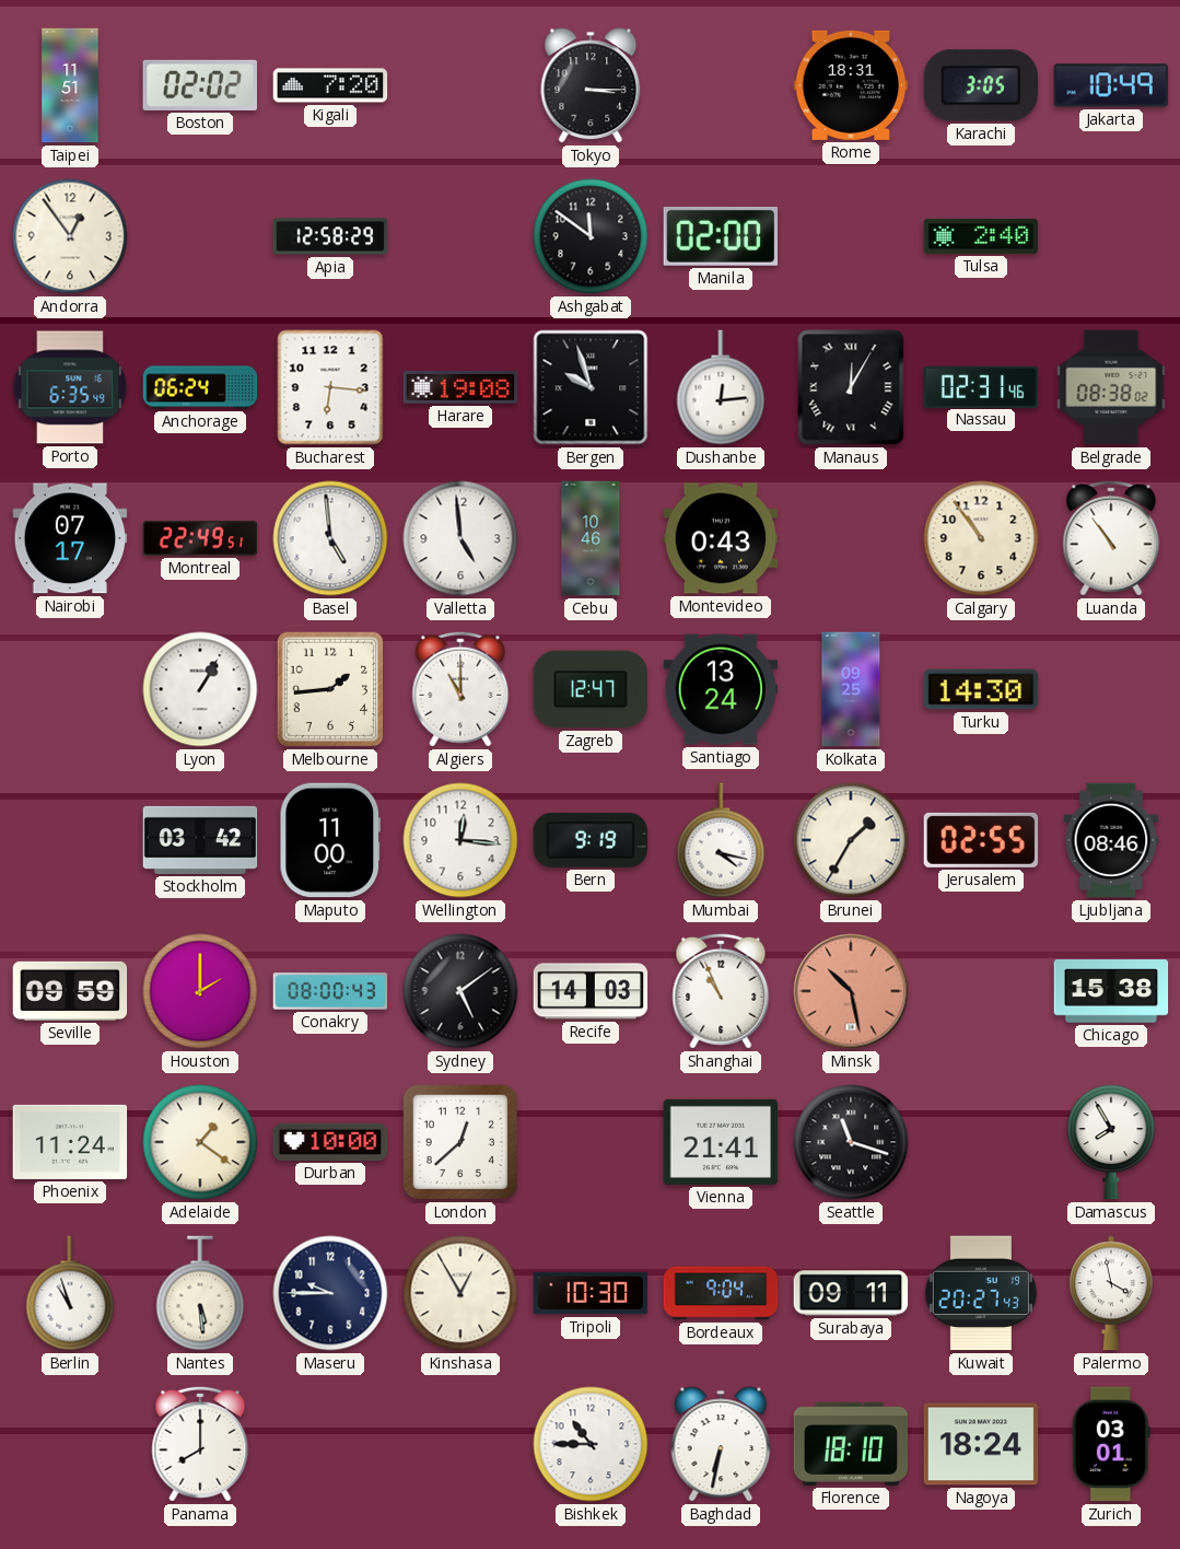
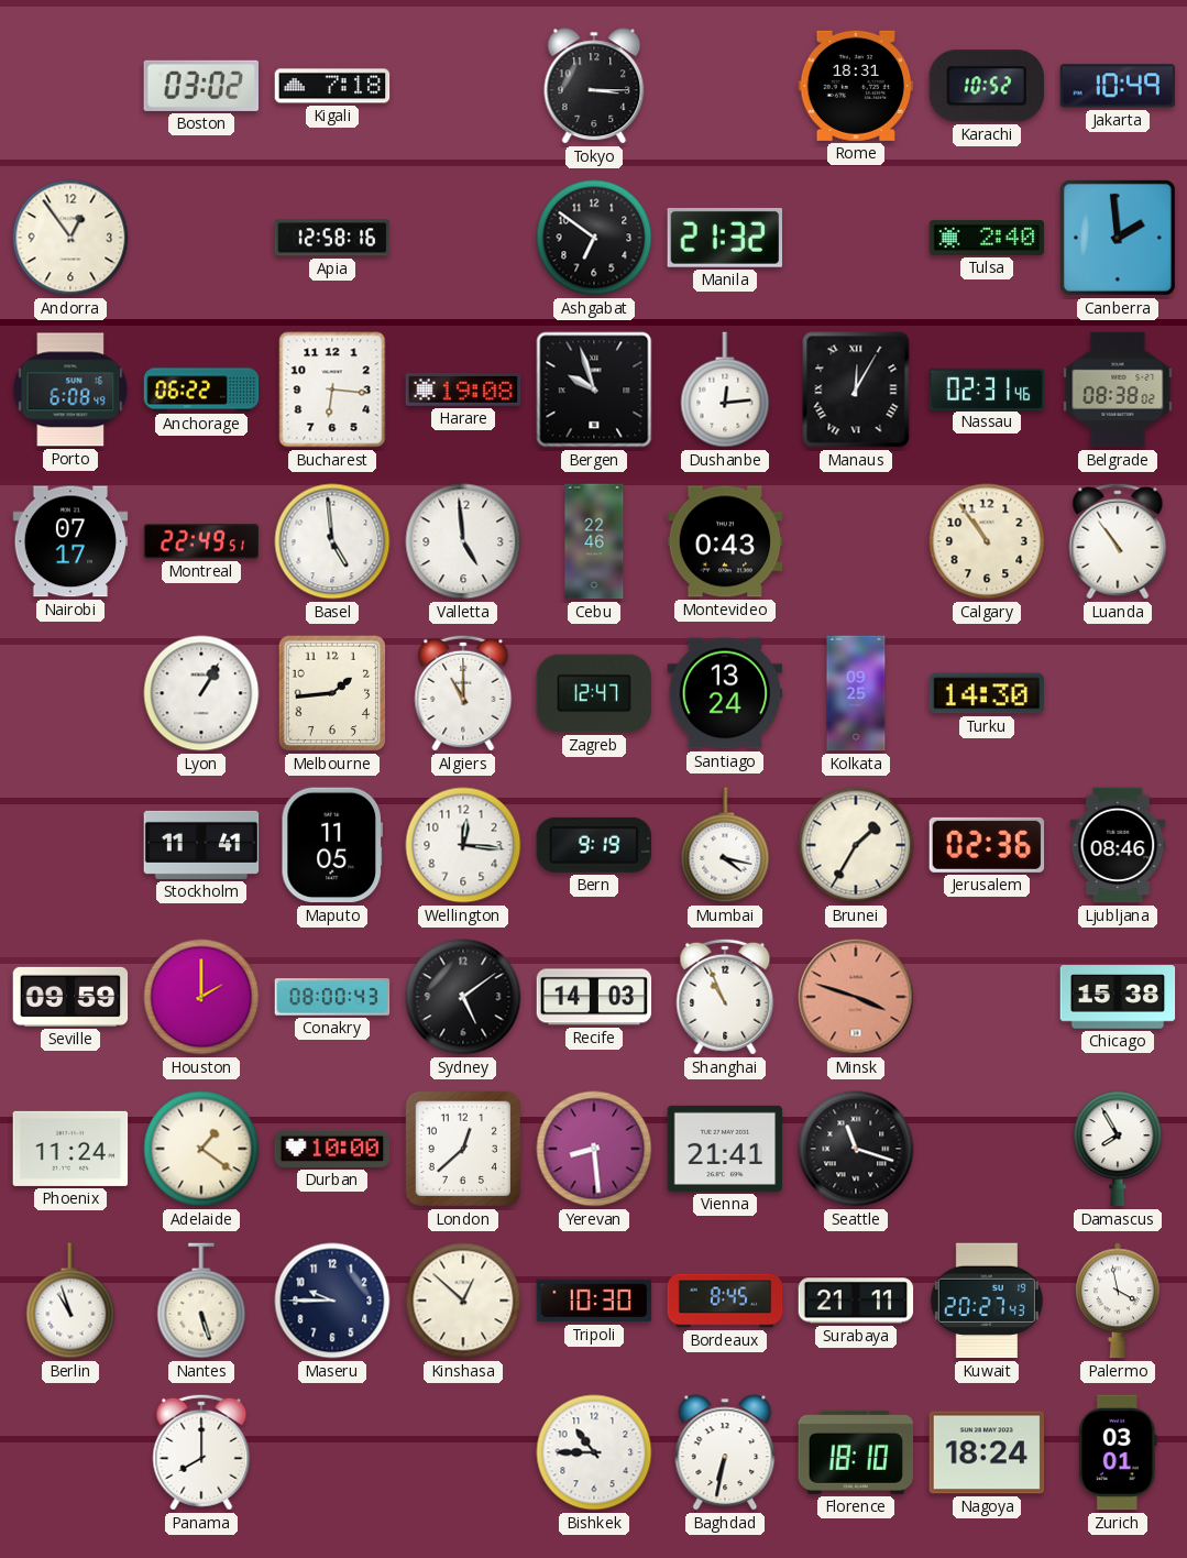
Taipei: 11:51 -> none
Boston: 02:02 -> 03:02
Kigali: 7:20 -> 7:18
Karachi: 3:05 -> 10:52
Apia: 12:58:29 -> 12:58:16
Ashgabat: 11:51 -> 6:51
Manila: 02:00 -> 21:32
Canberra: none -> 1:59
Porto: 6:35 -> 6:08
Anchorage: 06:24 -> 06:22
Cebu: 10:46 -> 22:46
Stockholm: 03:42 -> 11:41
Maputo: 11:00 -> 11:05
Jerusalem: 02:55 -> 02:36
Minsk: 10:28 -> 3:48
Yerevan: none -> 8:29
Nantes: 5:29 -> 5:27
Kinshasa: 12:55 -> 12:52
Bordeaux: 9:04 -> 8:45
Surabaya: 09:11 -> 21:11
